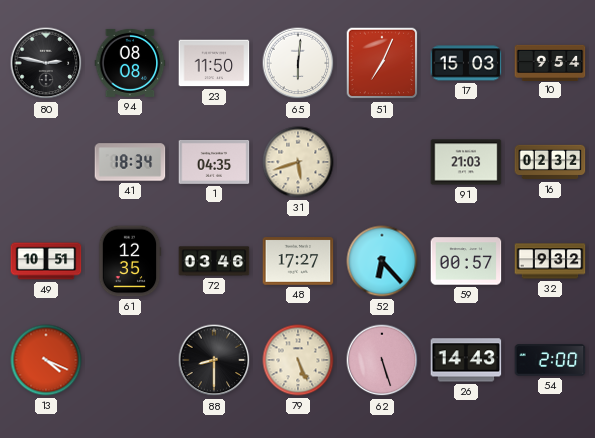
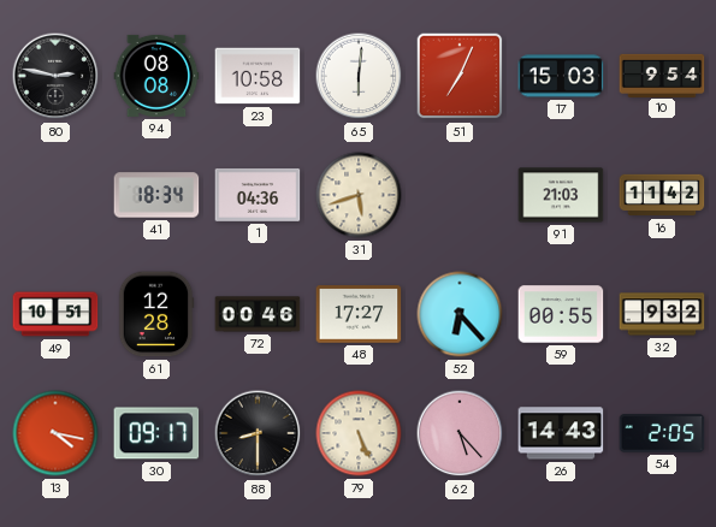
23: 11:50 -> 10:58
1: 04:35 -> 04:36
16: 02:32 -> 11:42
61: 12:35 -> 12:28
72: 03:46 -> 00:46
59: 00:57 -> 00:55
13: 4:19 -> 4:17
30: none -> 09:17
62: 5:27 -> 5:23
54: 2:00 -> 2:05
